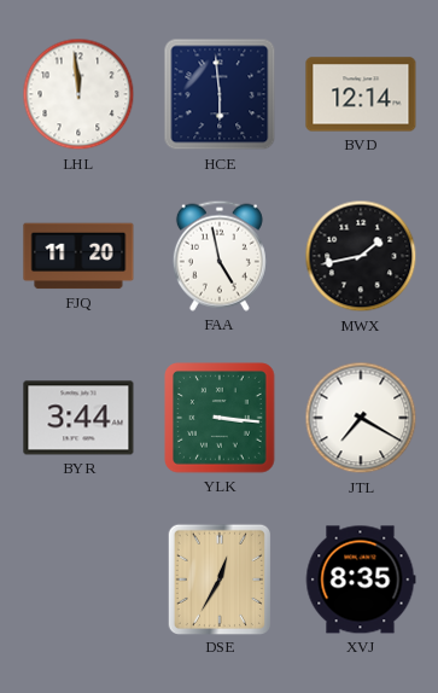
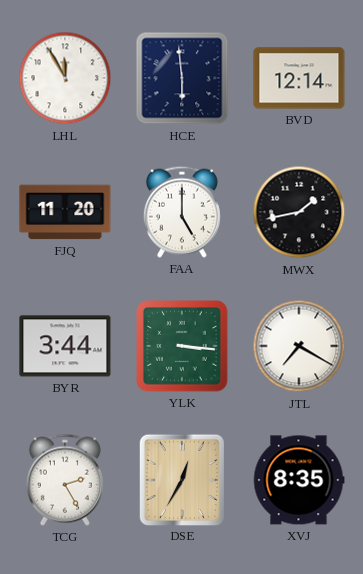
LHL: 11:59 -> 11:55
FAA: 4:58 -> 5:00
TCG: none -> 2:25
